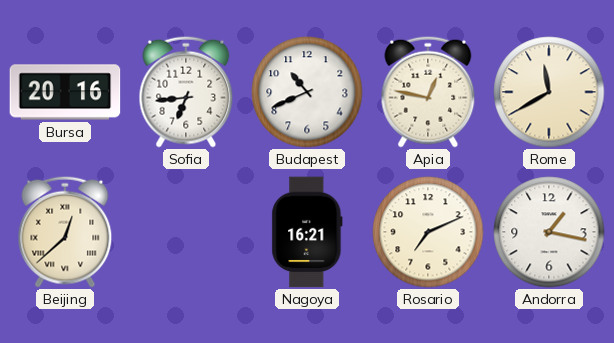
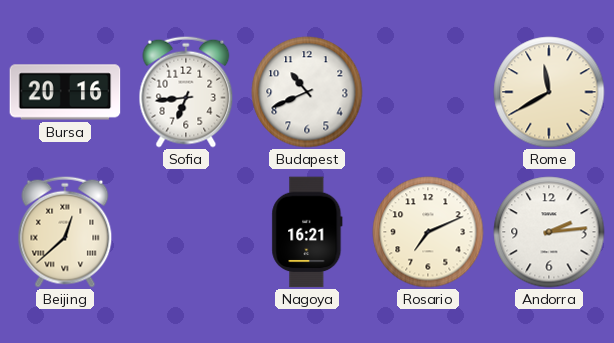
Apia: 12:47 -> none
Andorra: 1:17 -> 2:14
